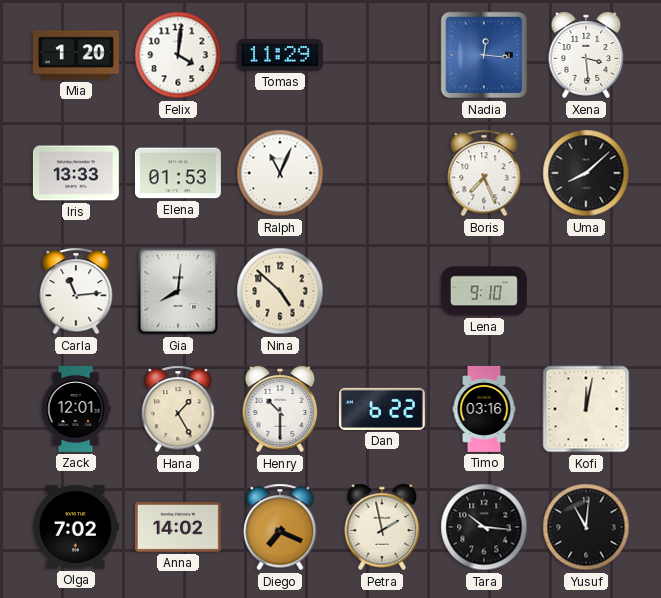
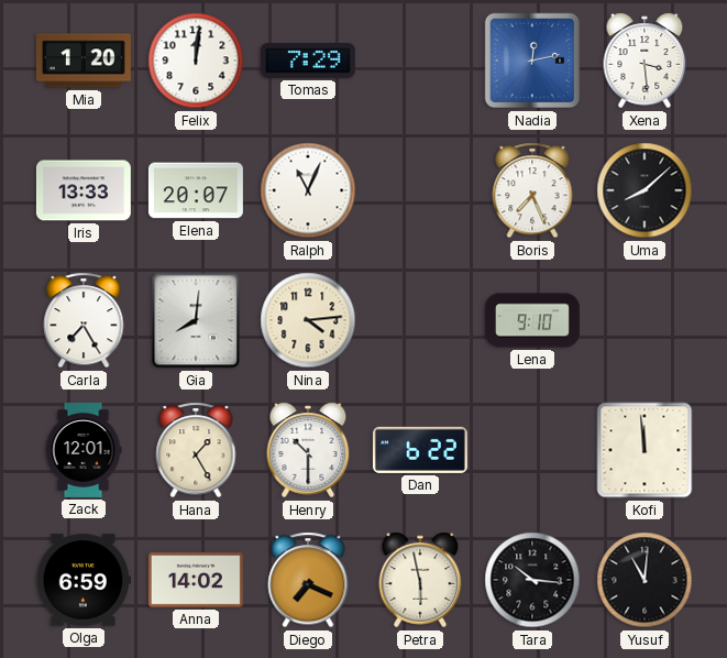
Felix: 4:01 -> 12:01
Tomas: 11:29 -> 7:29
Nadia: 12:16 -> 12:13
Elena: 01:53 -> 20:07
Carla: 11:14 -> 7:25
Nina: 4:52 -> 4:14
Timo: 03:16 -> none
Kofi: 12:02 -> 11:59
Olga: 7:02 -> 6:59
Petra: 1:58 -> 5:58
